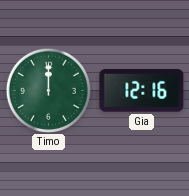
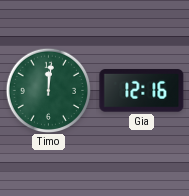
Timo: 12:00 -> 12:01
